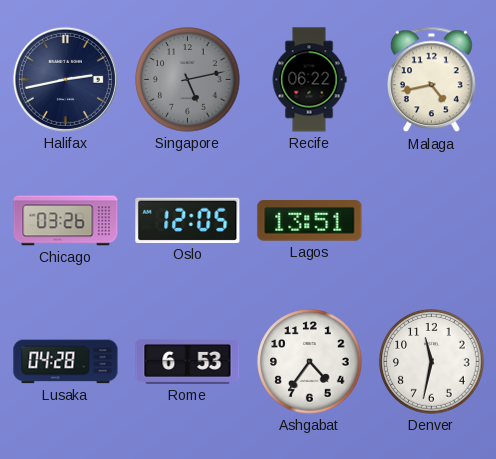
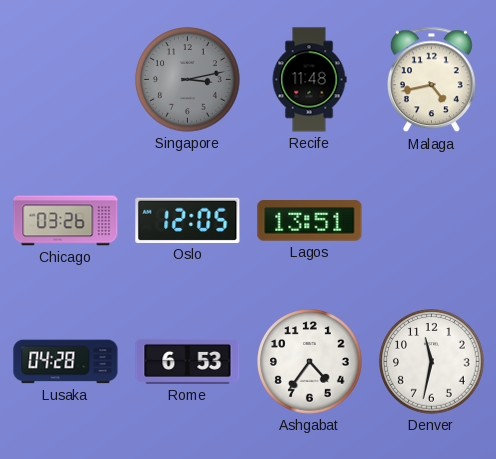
Halifax: 2:43 -> none
Singapore: 5:13 -> 3:13
Recife: 06:22 -> 11:48
